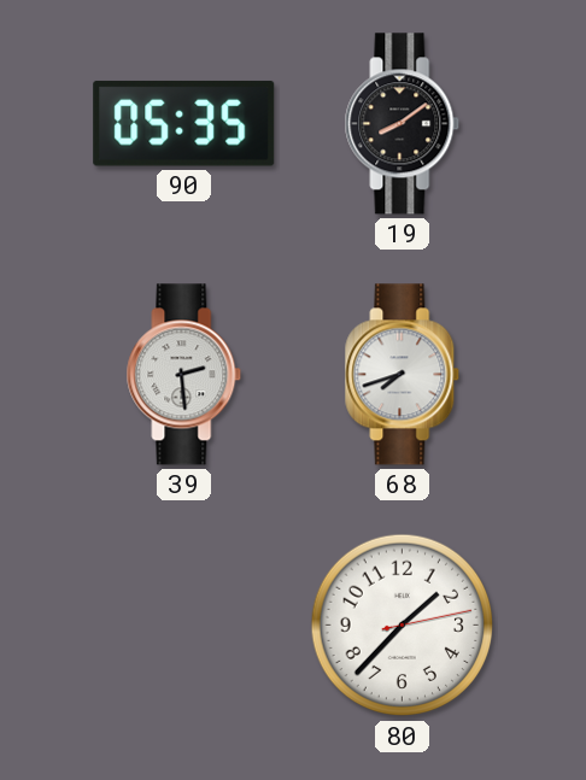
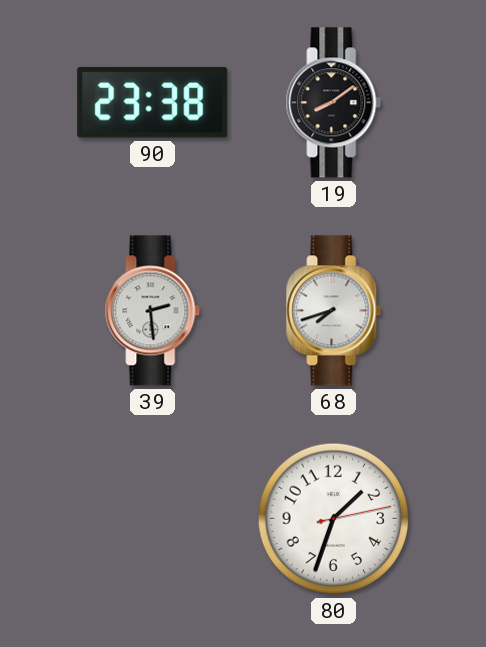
90: 05:35 -> 23:38
80: 1:37 -> 1:33
